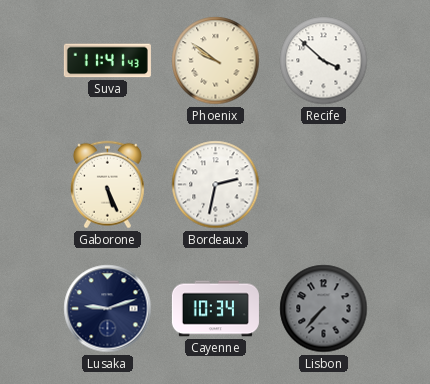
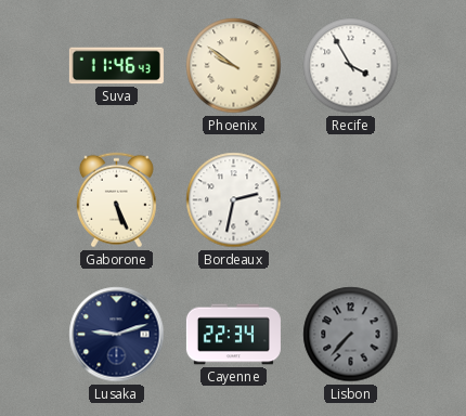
Suva: 11:41 -> 11:46
Recife: 3:52 -> 3:55
Cayenne: 10:34 -> 22:34
